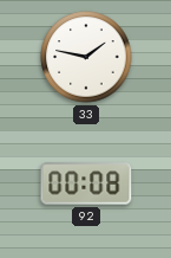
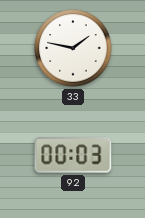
92: 00:08 -> 00:03
